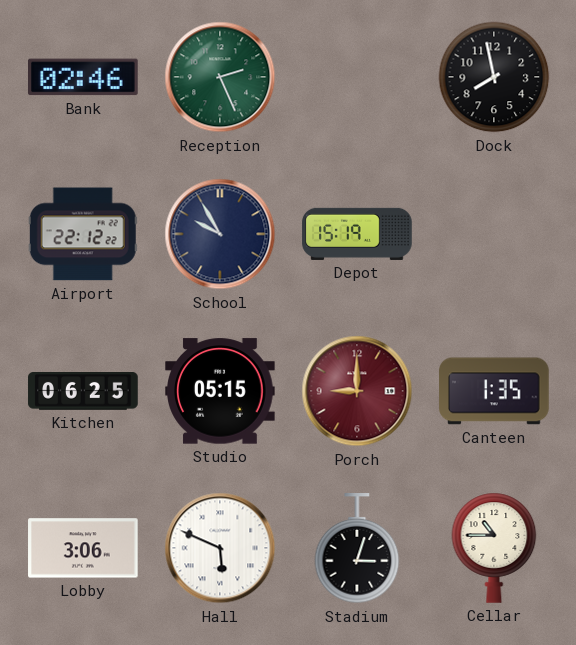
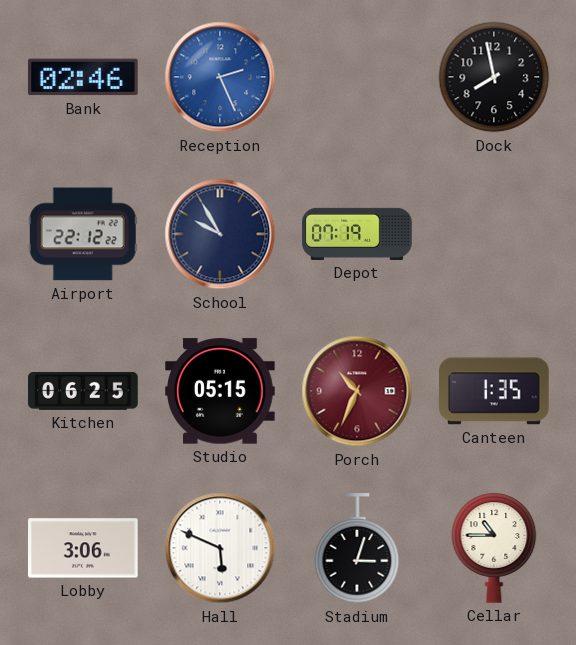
Reception dial: green -> blue
Depot: 15:19 -> 07:19
Porch: 9:00 -> 10:34
